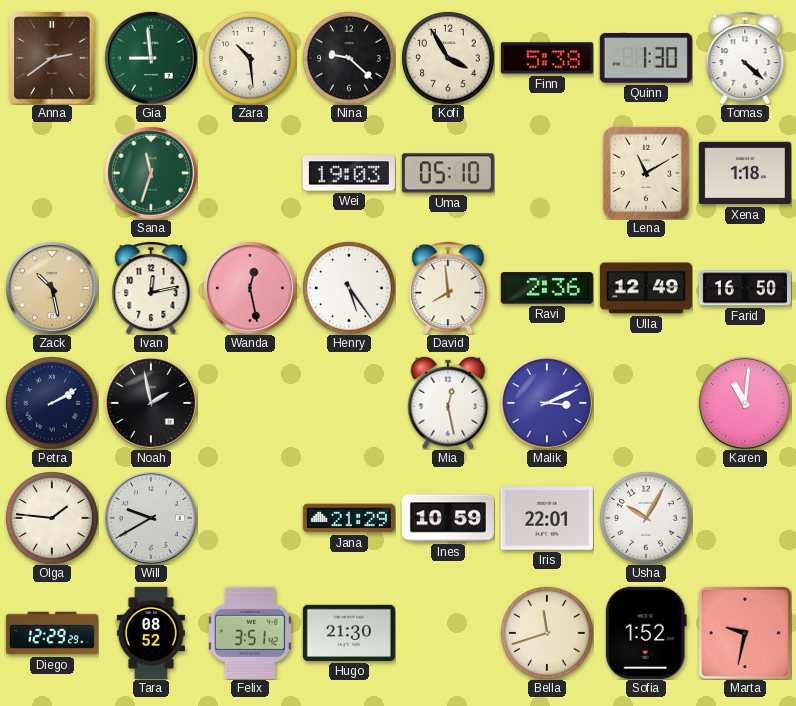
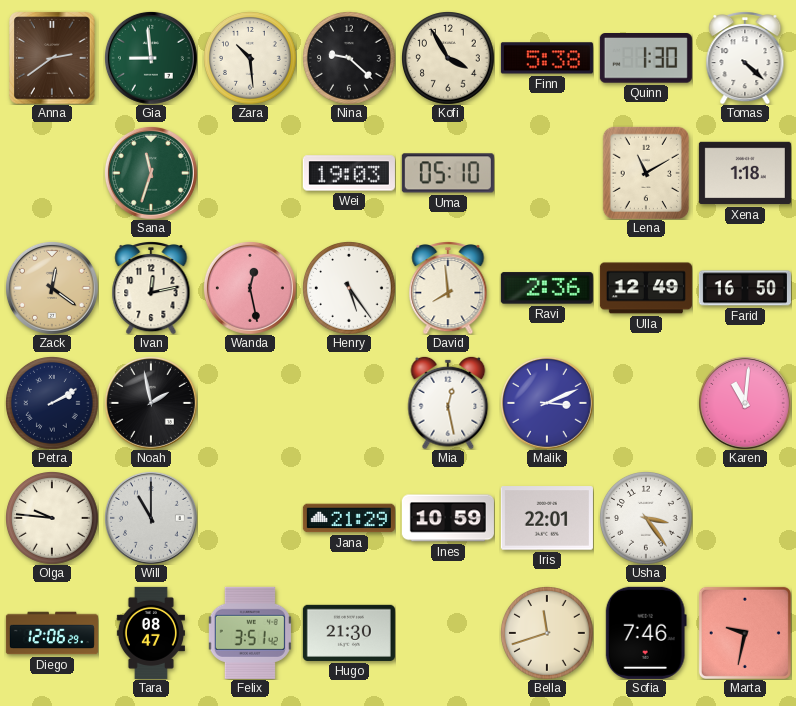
Zack: 10:28 -> 12:21
Olga: 1:46 -> 9:46
Will: 9:40 -> 11:00
Usha: 10:05 -> 3:24
Diego: 12:29 -> 12:06
Tara: 08:52 -> 08:47
Sofia: 1:52 -> 7:46
